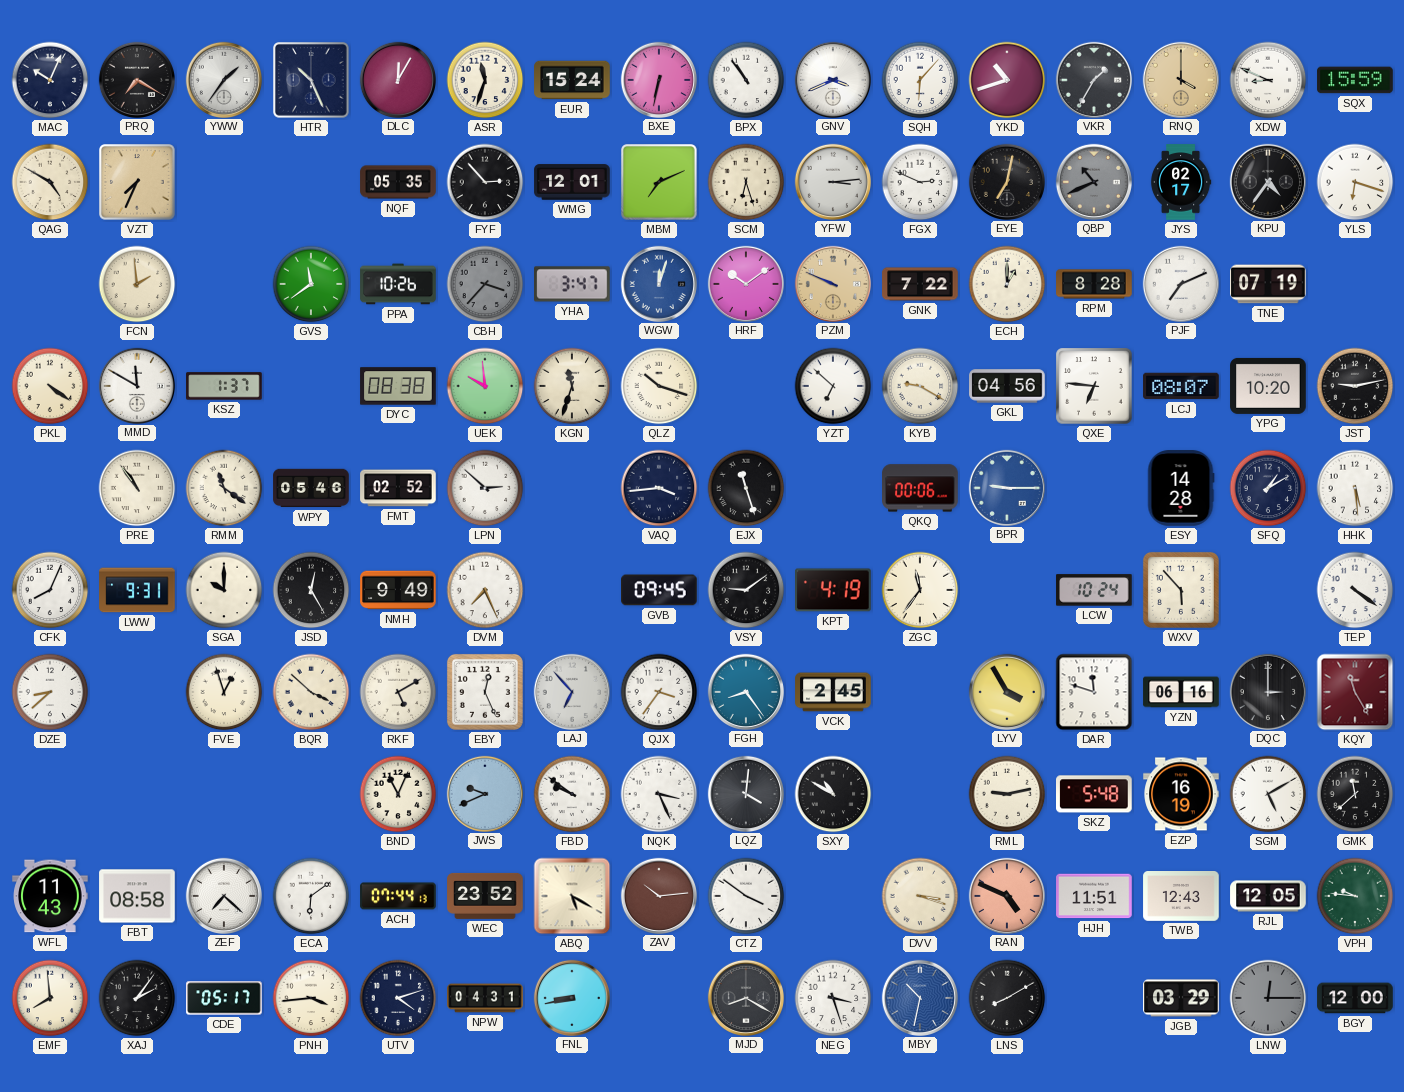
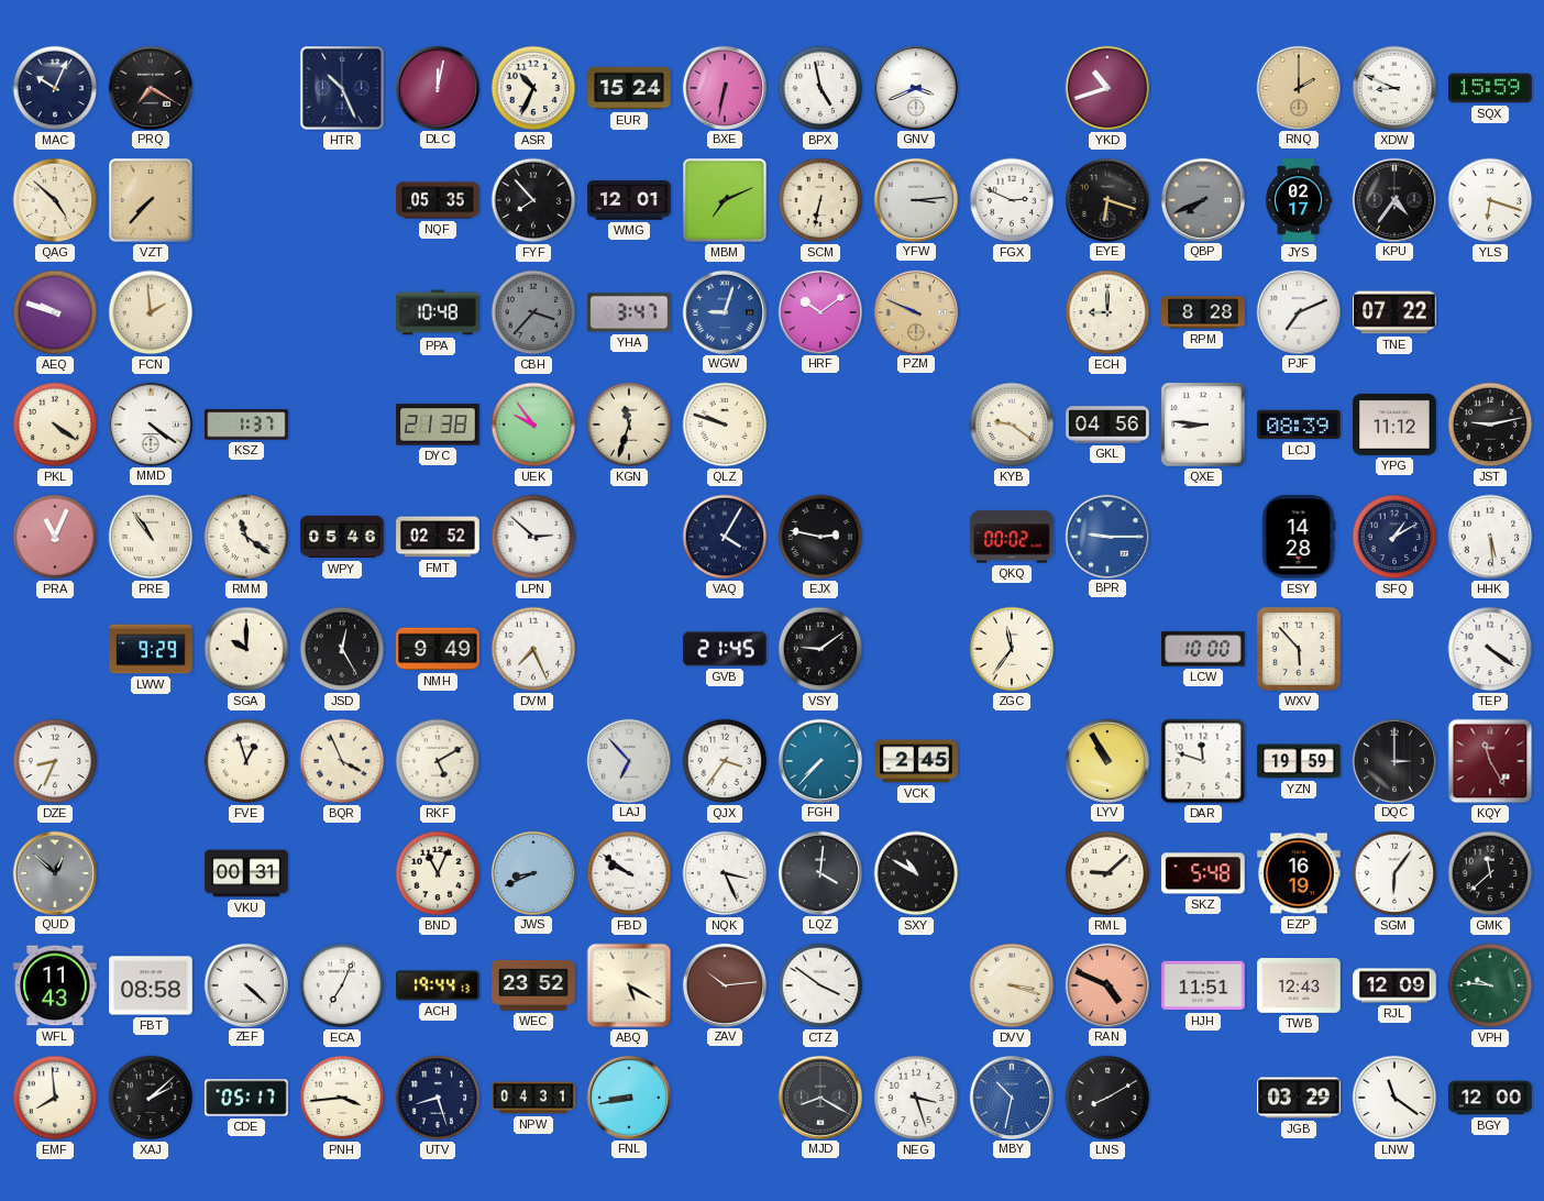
YWW: 1:36 -> none
DLC: 12:05 -> 12:02
ASR: 11:33 -> 10:34
BPX: 10:54 -> 4:58
SQH: 6:07 -> none
VKR: 1:35 -> none
RNQ: 4:00 -> 2:00
QAG: 4:50 -> 4:52
VZT: 7:34 -> 7:37
FYF: 2:53 -> 7:53
SCM: 6:27 -> 6:32
EYE: 7:02 -> 6:18
QBP: 10:41 -> 7:41
AEQ: none -> 9:48
GVS: 11:39 -> none
PPA: 10:26 -> 10:48
WGW: 12:03 -> 9:03
GNK: 7:22 -> none
ECH: 1:00 -> 9:00
TNE: 07:19 -> 07:22
MMD: 11:50 -> 4:21
DYC: 08:38 -> 21:38
UEK: 9:59 -> 9:54
QLZ: 10:18 -> 9:48
YZT: 6:52 -> none
KYB: 9:20 -> 9:21
QXE: 6:46 -> 8:46
LCJ: 08:07 -> 08:39
YPG: 10:20 -> 11:12
PRA: none -> 11:04
VAQ: 3:44 -> 4:05
EJX: 11:27 -> 2:47
QKQ: 00:06 -> 00:02
CFK: 8:04 -> none
LWW: 9:31 -> 9:29
GVB: 09:45 -> 21:45
KPT: 4:19 -> none
LCW: 10:24 -> 10:00
DZE: 8:38 -> 8:34
BQR: 3:52 -> 3:56
EBY: 12:26 -> none
FGH: 8:24 -> 7:37
LYV: 3:55 -> 10:55
YZN: 06:16 -> 19:59
QUD: none -> 12:52
VKU: none -> 00:31
JWS: 9:41 -> 8:41
RML: 9:13 -> 9:08
SGM: 5:10 -> 6:06
ZEF: 7:22 -> 4:22
ECA: 6:09 -> 7:04
ACH: 07:44 -> 19:44
RJL: 12:05 -> 12:09
XAJ: 2:06 -> 2:08
UTV: 4:12 -> 8:27
LNW: 12:15 -> 11:21
LNW dial: grey -> white
